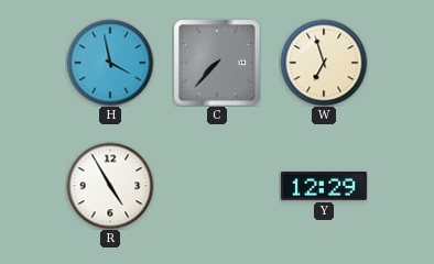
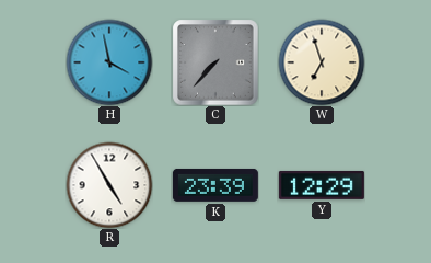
K: none -> 23:39
